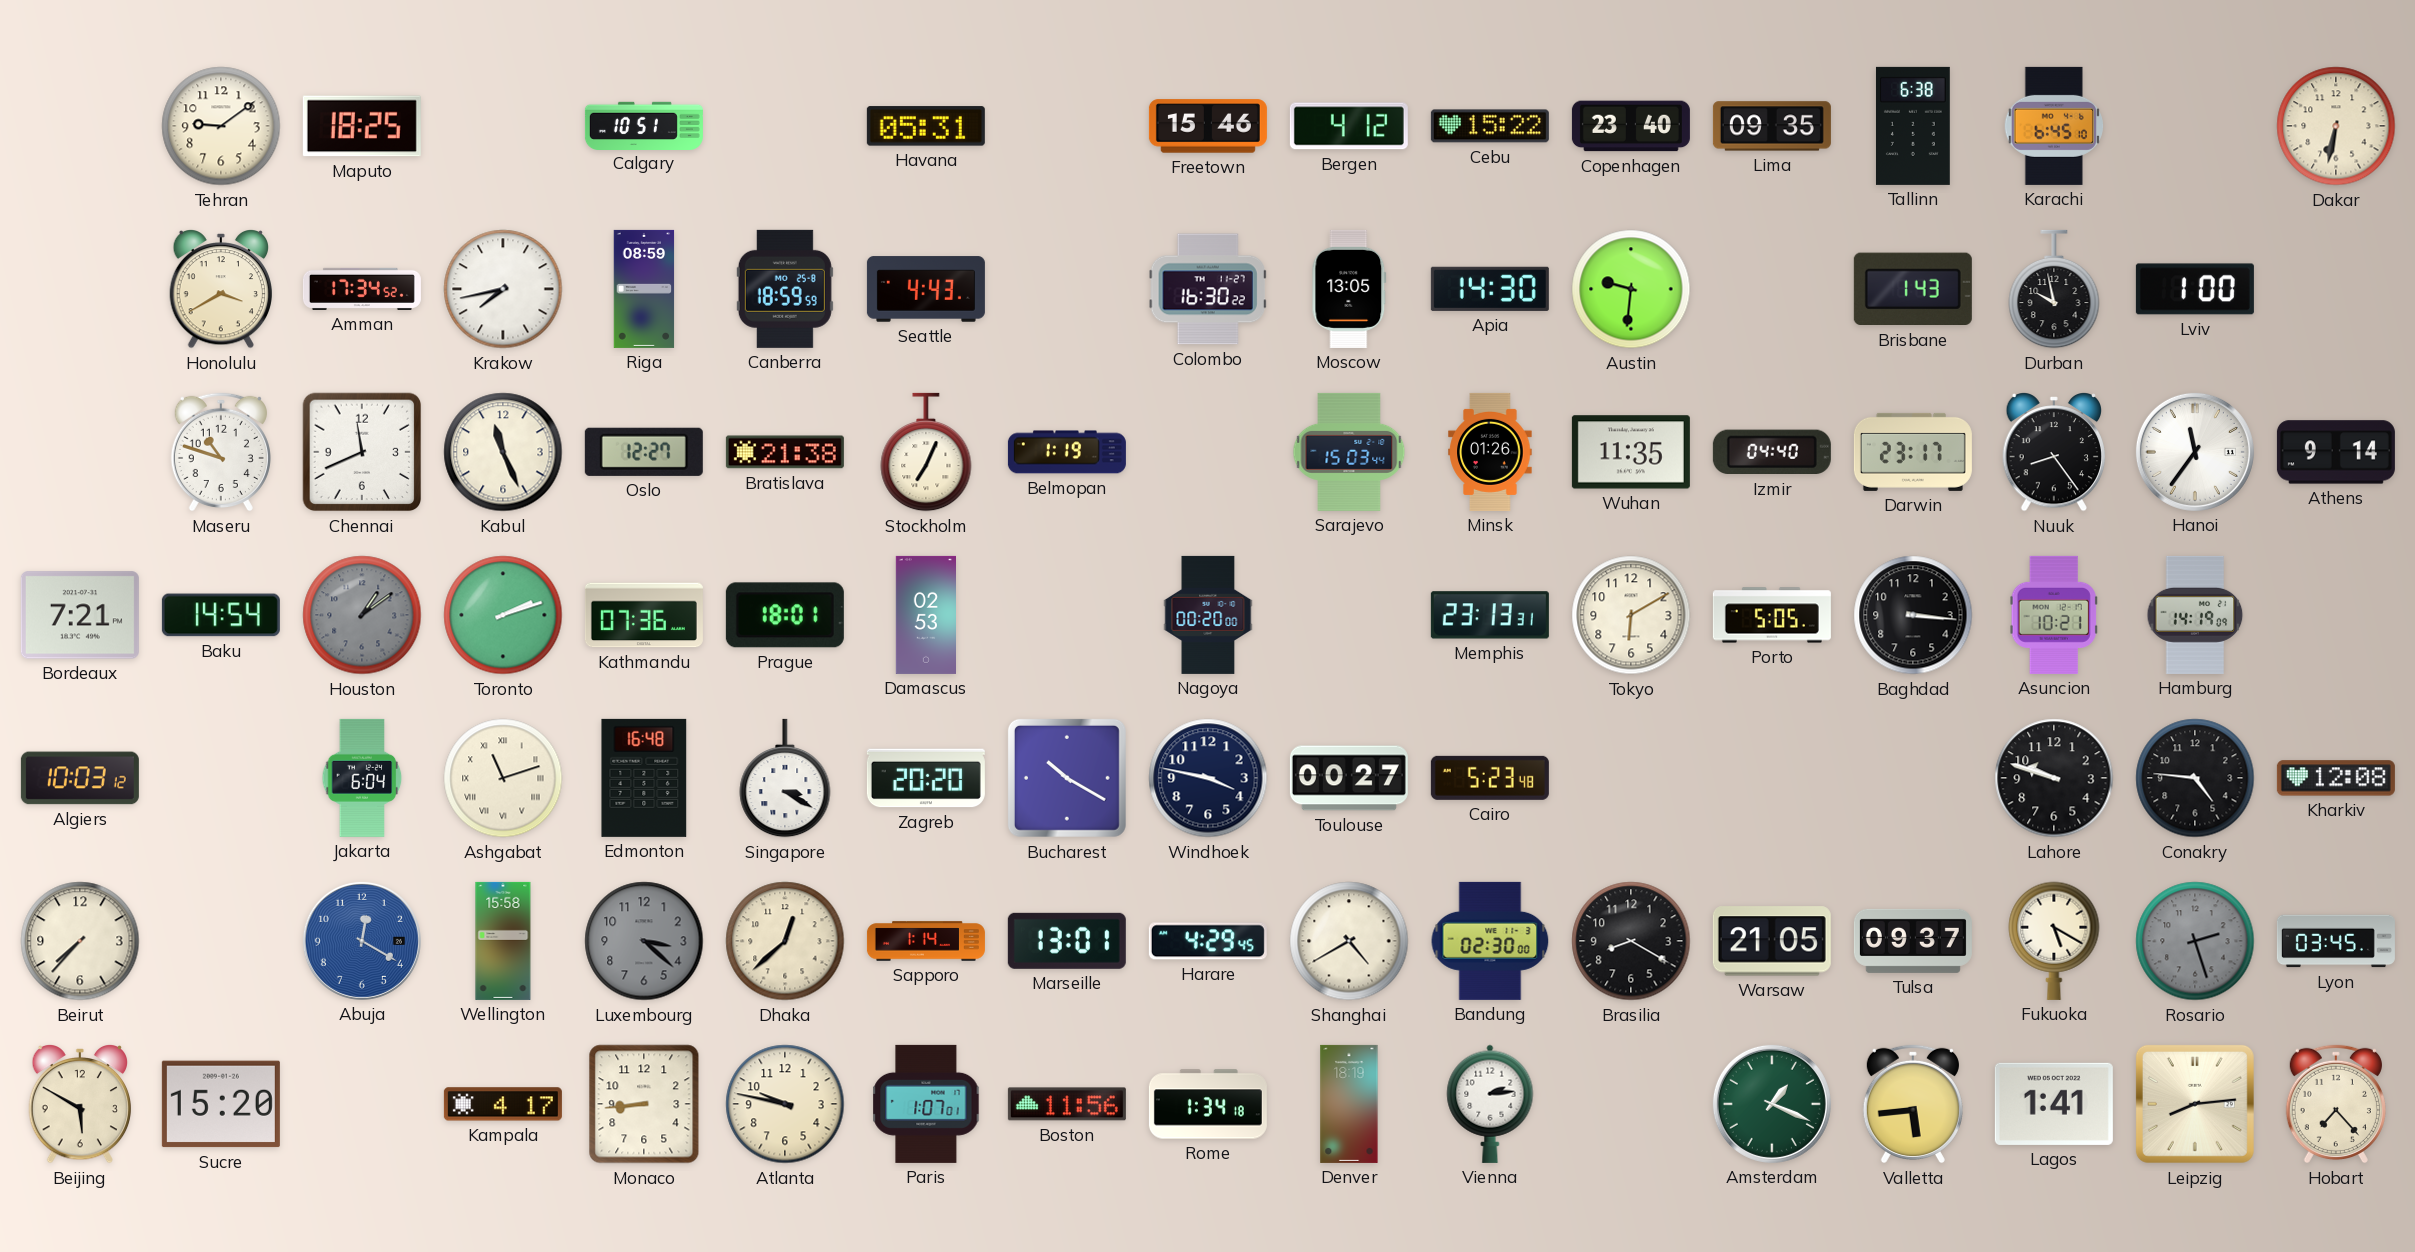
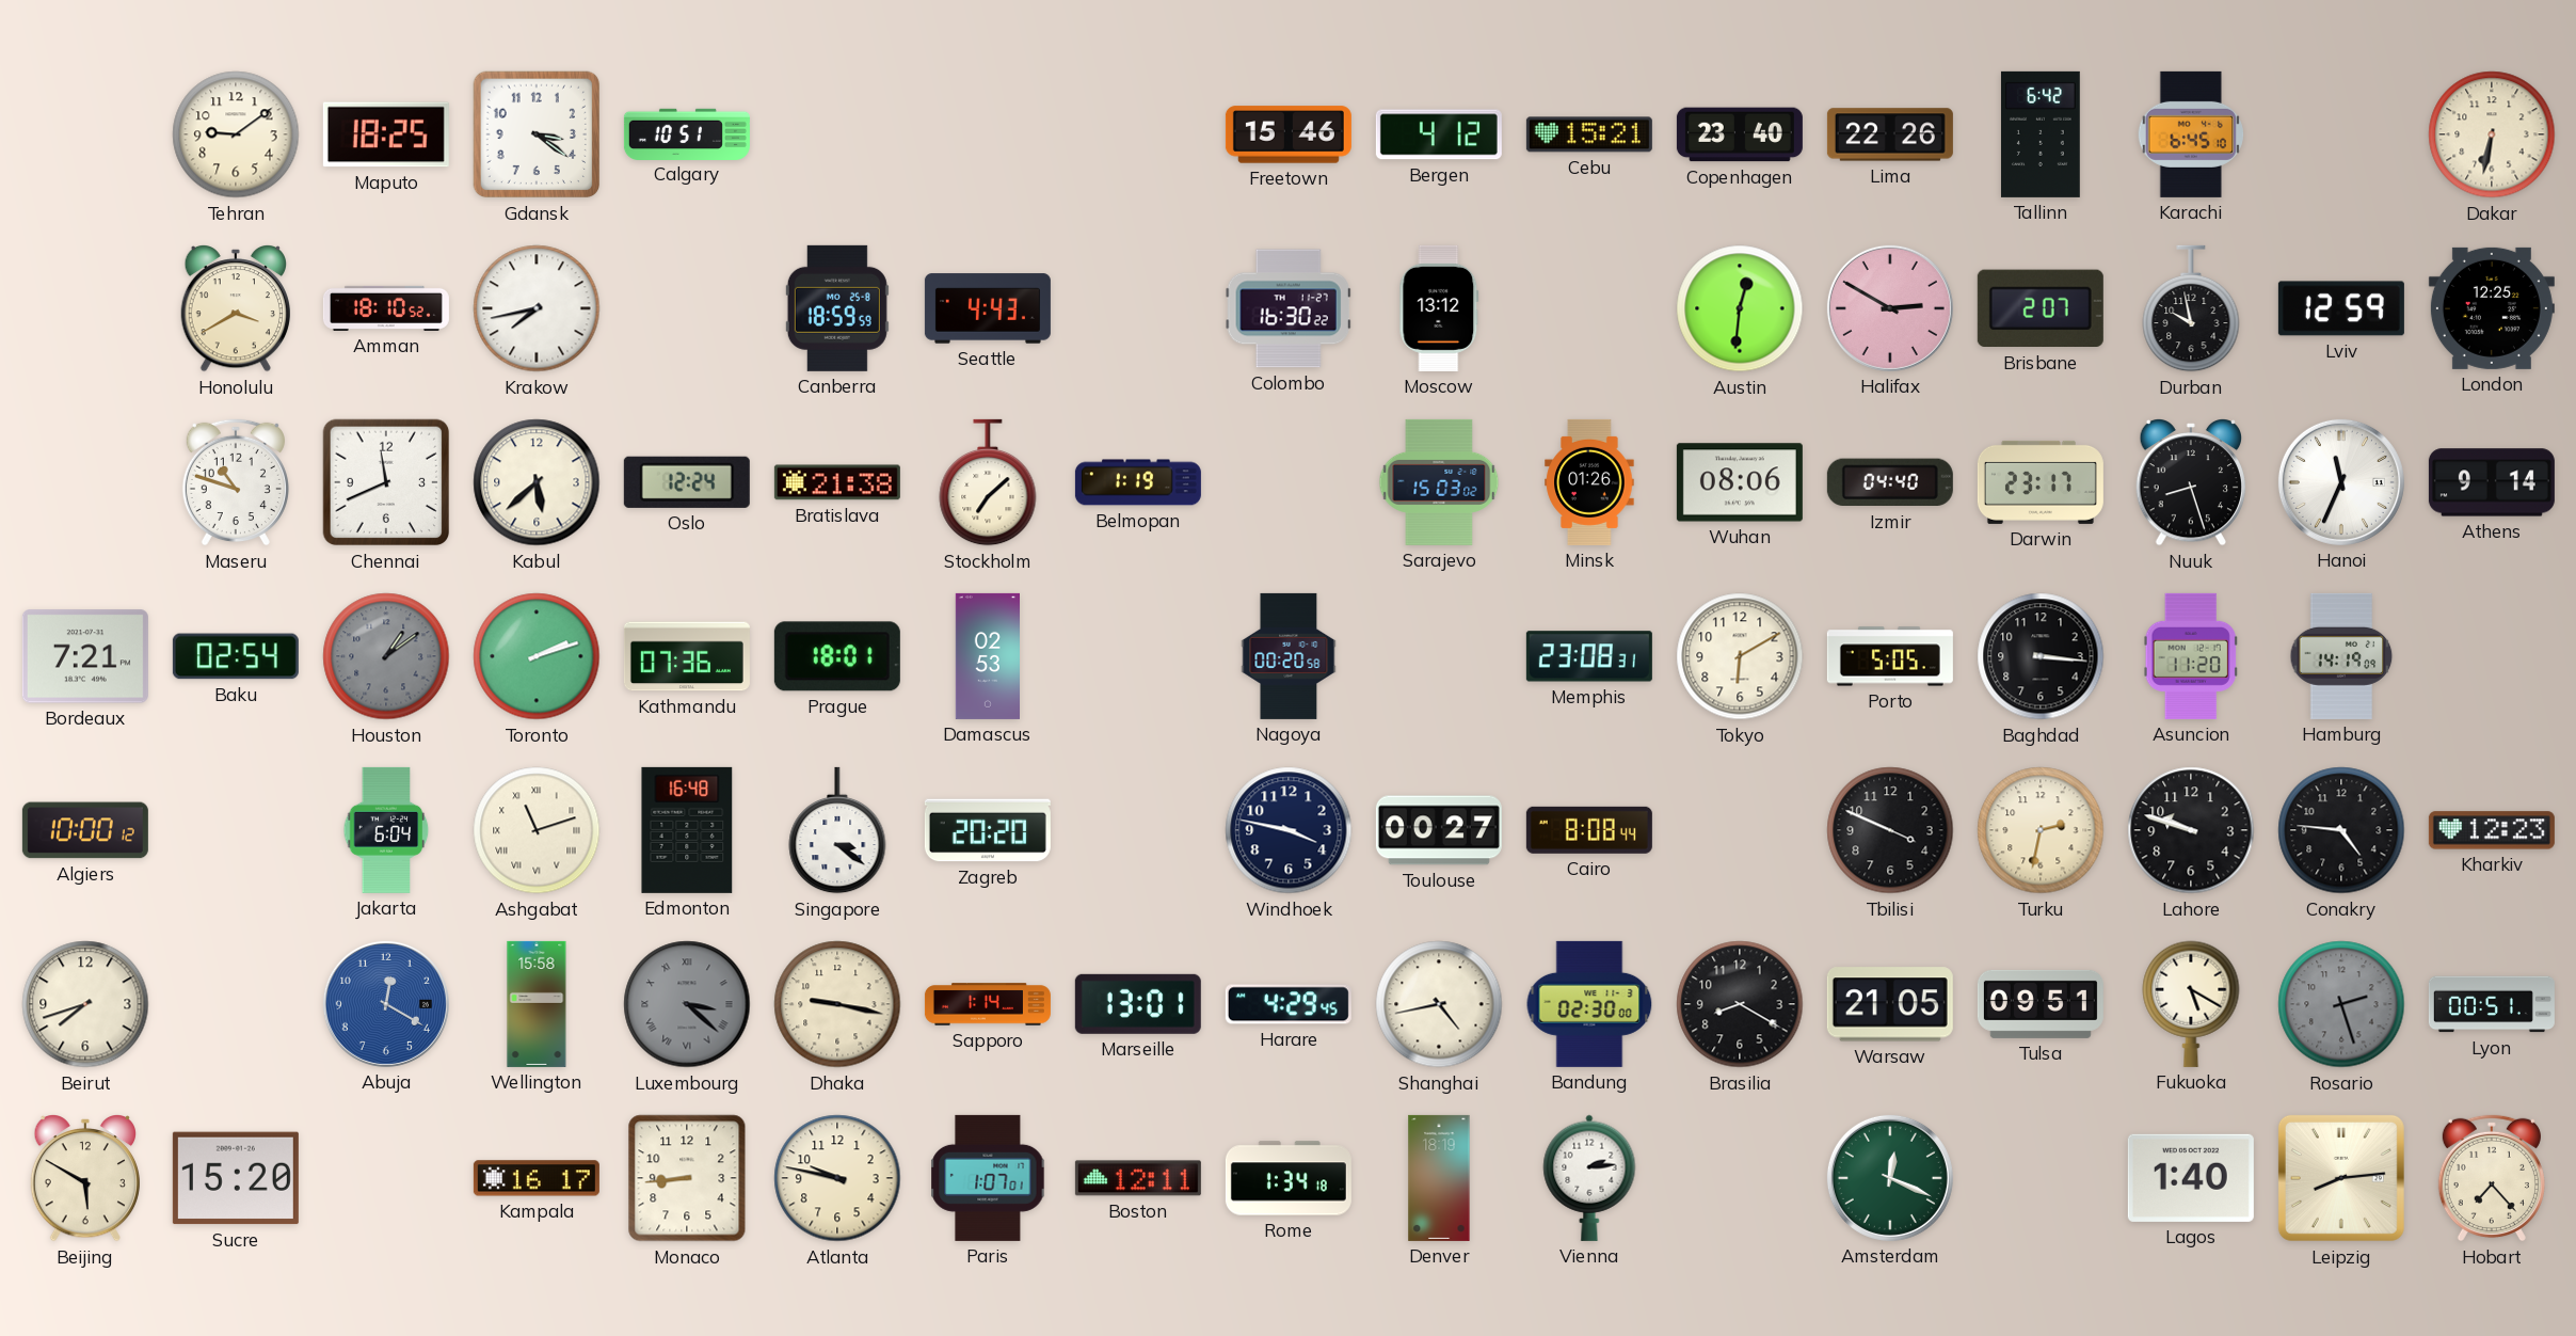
Gdansk: none -> 3:21
Havana: 05:31 -> none
Cebu: 15:22 -> 15:21
Lima: 09:35 -> 22:26
Tallinn: 6:38 -> 6:42
Amman: 17:34 -> 18:10
Riga: 08:59 -> none
Moscow: 13:05 -> 13:12
Apia: 14:30 -> none
Austin: 9:31 -> 12:31
Halifax: none -> 2:50
Brisbane: 1:43 -> 2:07
Lviv: 1:00 -> 12:59
London: none -> 12:25
Kabul: 11:26 -> 5:38
Oslo: 12:27 -> 12:24
Stockholm: 7:04 -> 7:08
Sarajevo: 15:03:44 -> 15:03:02
Wuhan: 11:35 -> 08:06
Nuuk: 8:24 -> 8:27
Hanoi: 11:36 -> 11:34
Baku: 14:54 -> 02:54
Nagoya: 00:20:00 -> 00:20:58
Memphis: 23:13 -> 23:08
Asuncion: 10:21 -> 11:20
Algiers: 10:03 -> 10:00
Singapore: 3:20 -> 3:21
Bucharest: 10:20 -> none
Cairo: 5:23 -> 8:08
Tbilisi: none -> 3:49
Turku: none -> 2:32
Kharkiv: 12:08 -> 12:23
Beirut: 7:37 -> 7:42
Luxembourg numerals: Arabic -> Roman
Dhaka: 12:38 -> 9:17
Shanghai: 4:40 -> 4:43
Tulsa: 09:37 -> 09:51
Lyon: 03:45 -> 00:51
Kampala: 4:17 -> 16:17
Boston: 11:56 -> 12:11
Amsterdam: 1:19 -> 12:19
Valletta: 5:44 -> none
Lagos: 1:41 -> 1:40
